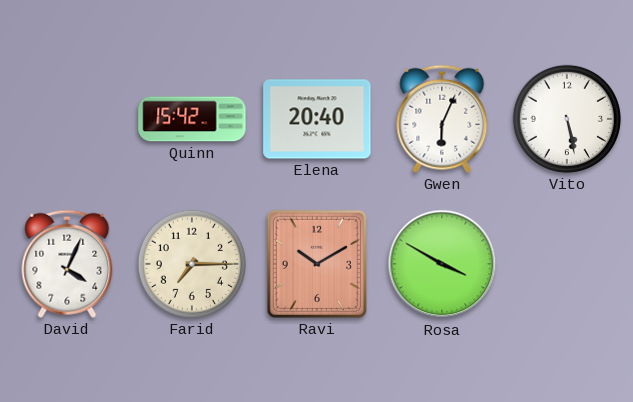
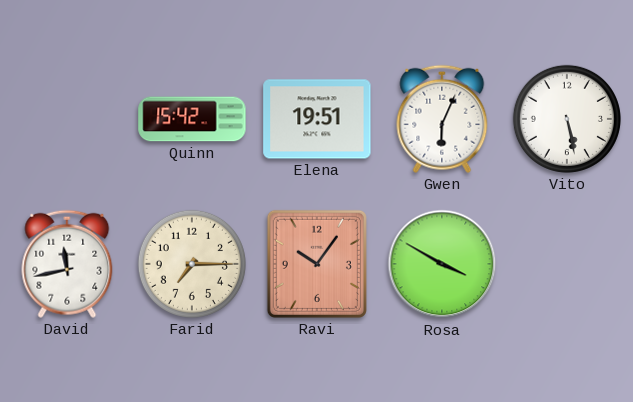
Elena: 20:40 -> 19:51
David: 4:04 -> 11:43
Ravi: 10:10 -> 10:06
